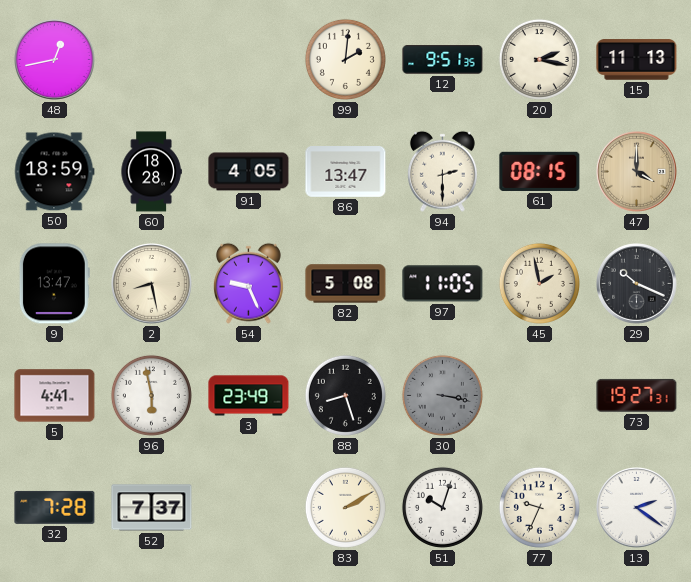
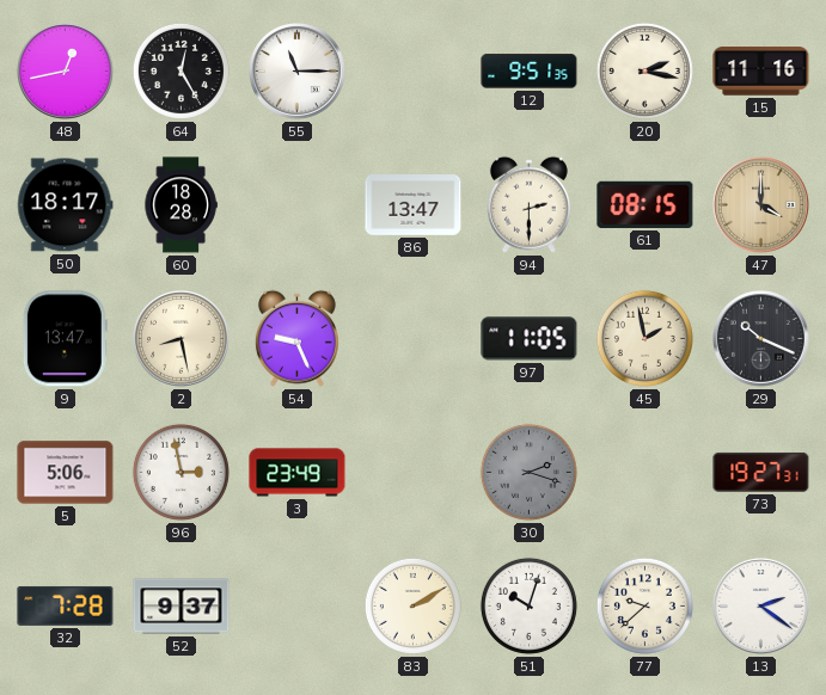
64: none -> 12:25
55: none -> 11:15
99: 2:01 -> none
15: 11:13 -> 11:16
50: 18:59 -> 18:17
91: 4:05 -> none
82: 5:08 -> none
5: 4:41 -> 5:06
96: 5:58 -> 2:58
88: 8:27 -> none
30: 3:17 -> 2:18
52: 7:37 -> 9:37
77: 9:34 -> 9:38
